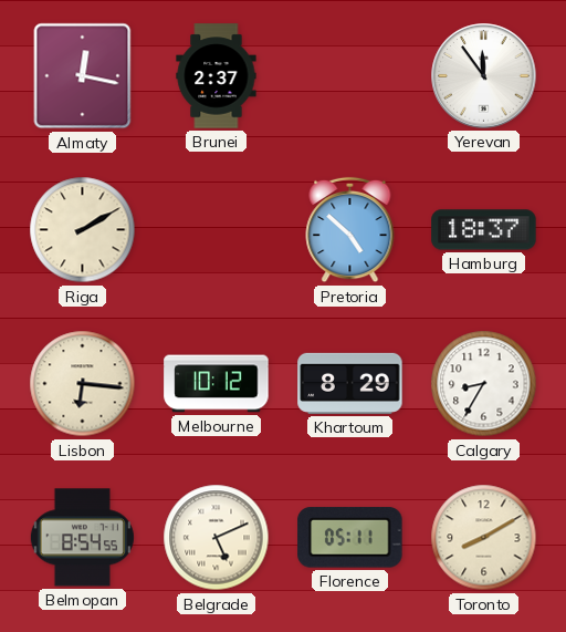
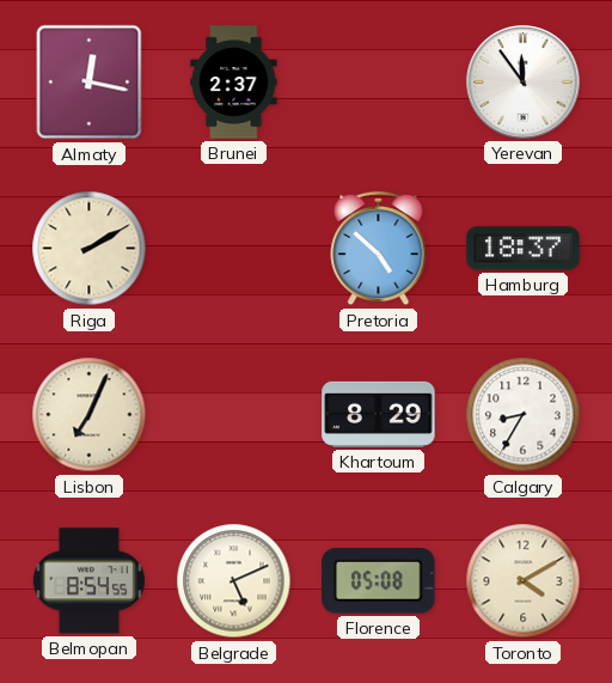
Lisbon: 6:16 -> 7:04
Melbourne: 10:12 -> none
Florence: 05:11 -> 05:08
Toronto: 8:10 -> 4:10
